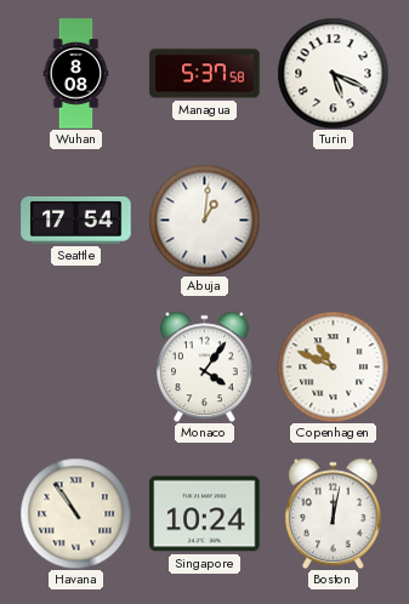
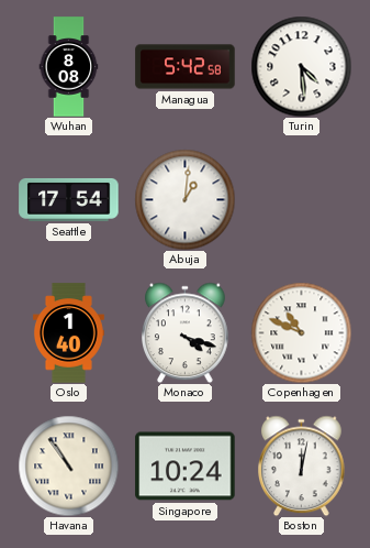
Managua: 5:37 -> 5:42
Turin: 5:19 -> 4:29
Oslo: none -> 1:40
Monaco: 4:06 -> 4:18
